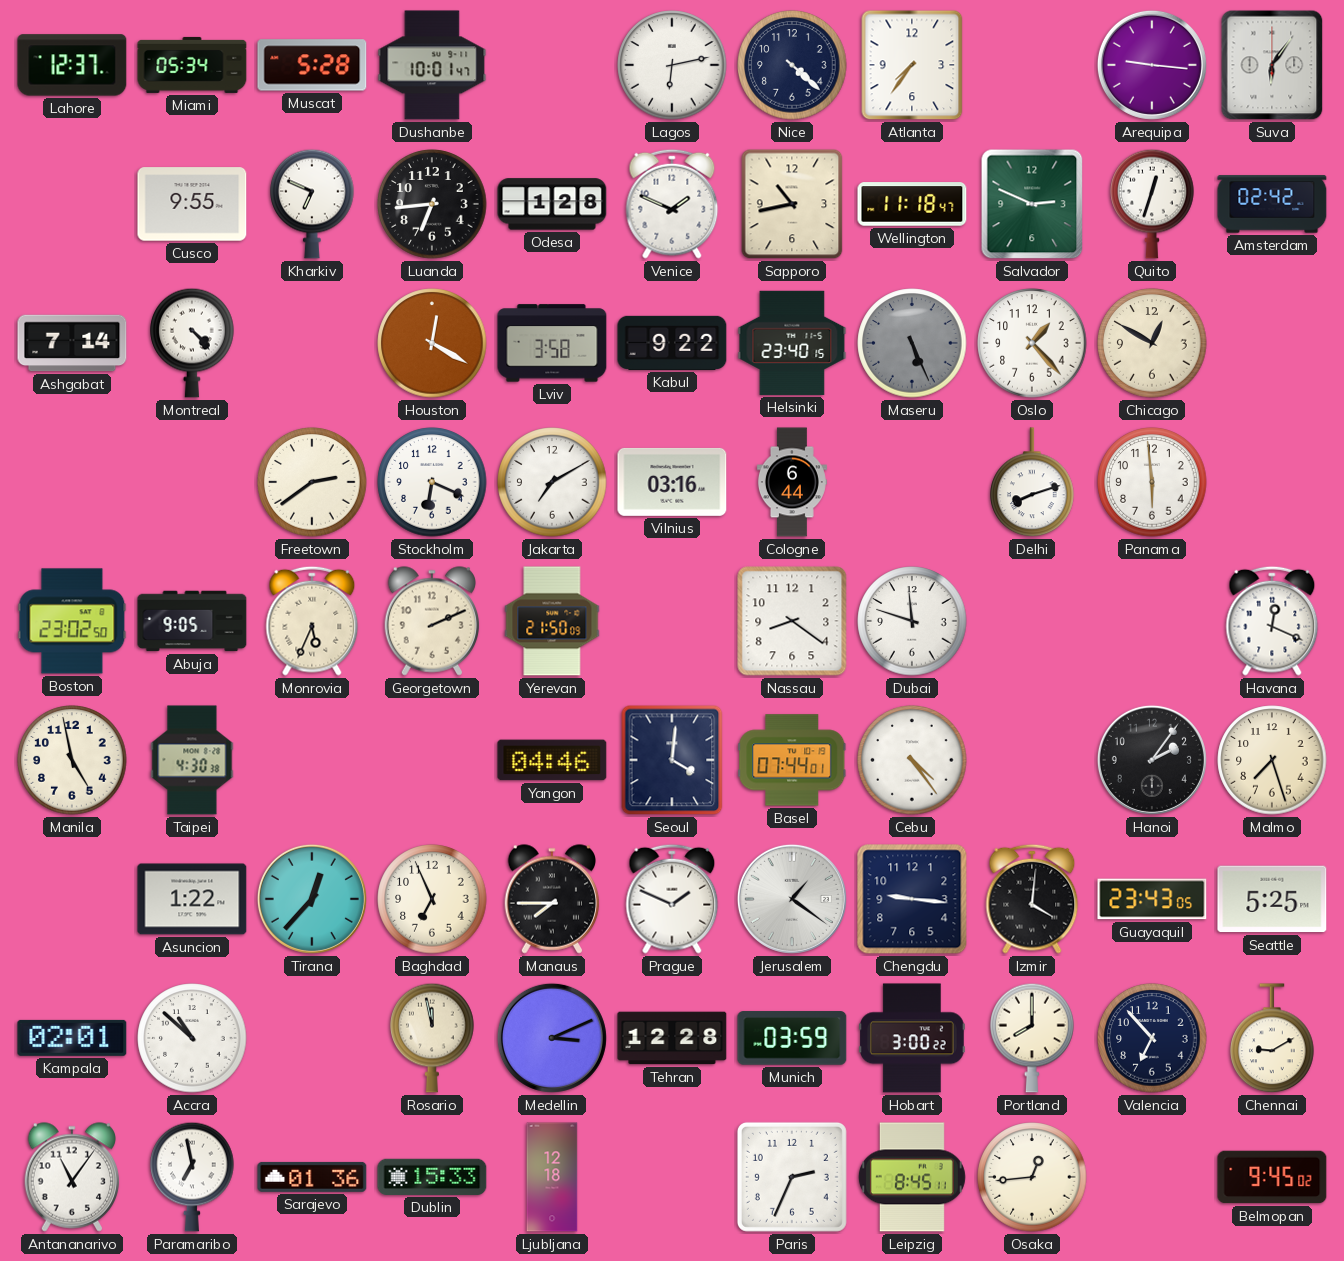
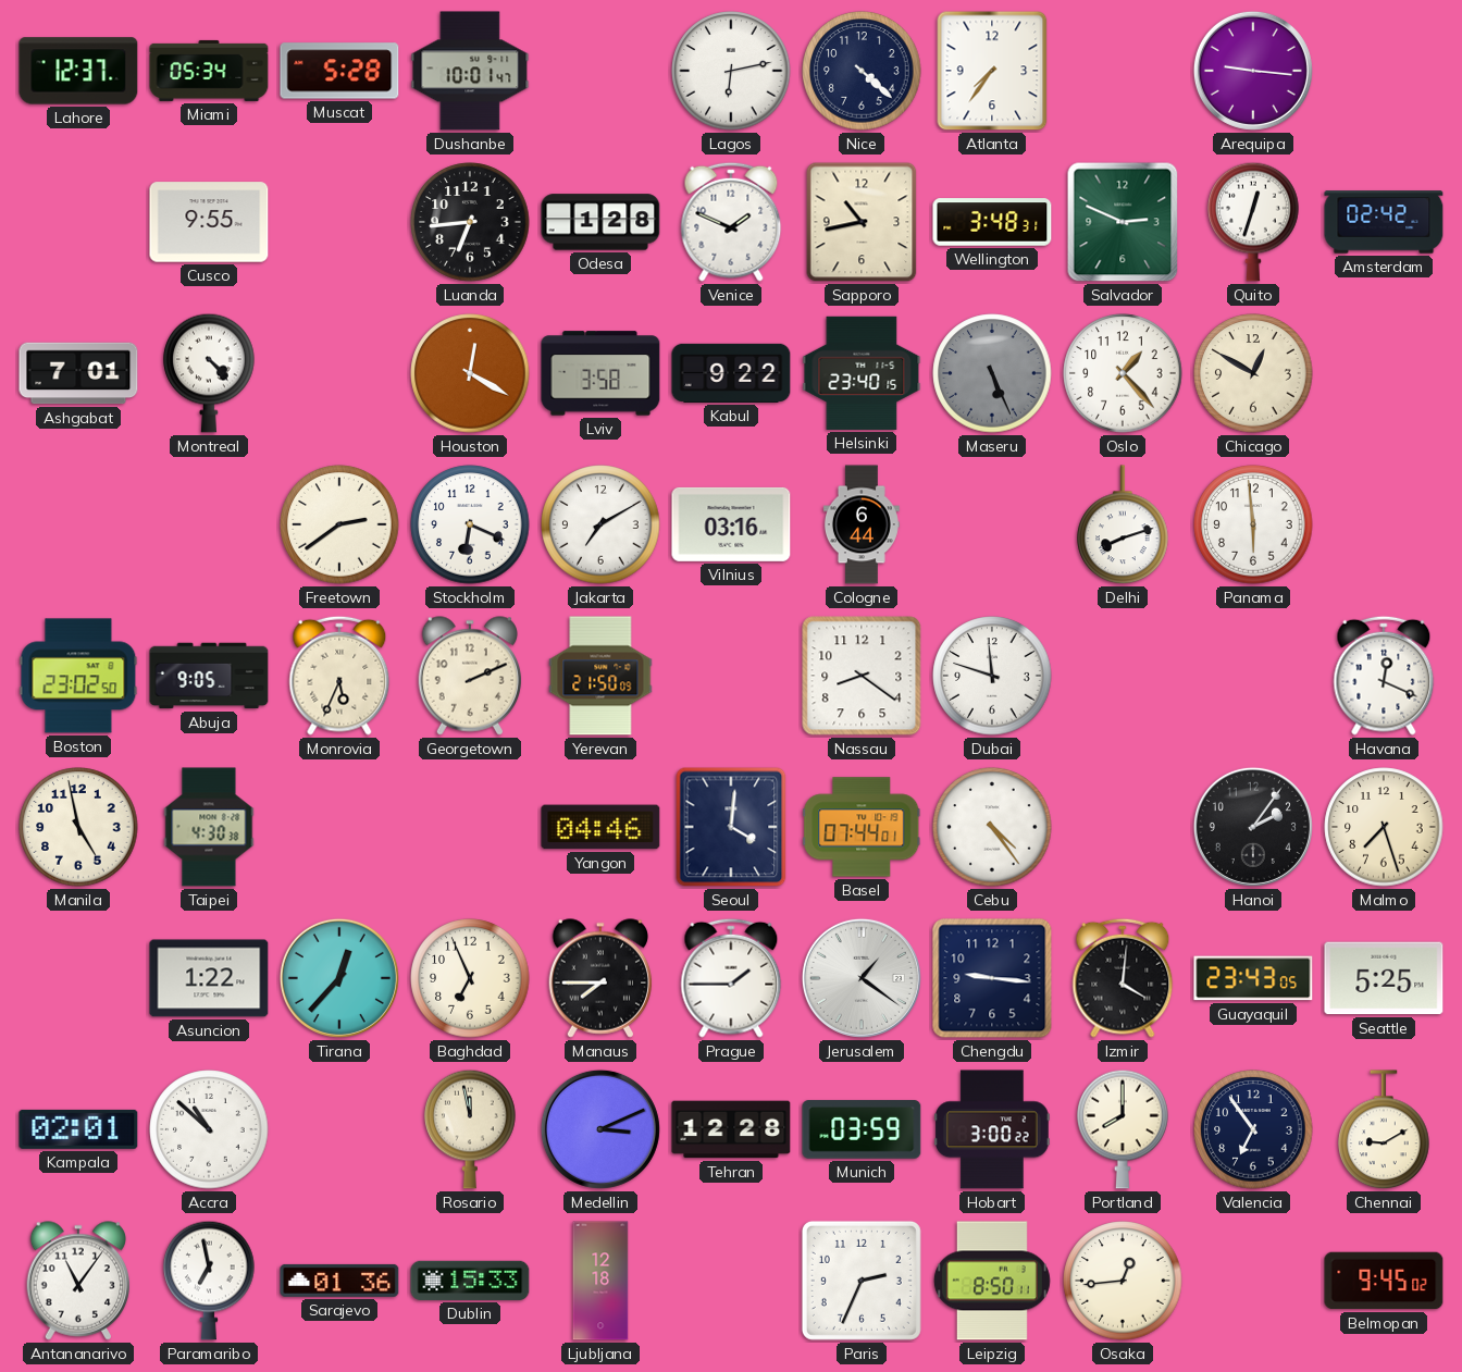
Suva: 6:06 -> none
Kharkiv: 6:49 -> none
Wellington: 11:18 -> 3:48
Ashgabat: 7:14 -> 7:01
Prague: 1:49 -> 1:45
Valencia: 6:53 -> 6:54
Leipzig: 8:45 -> 8:50
